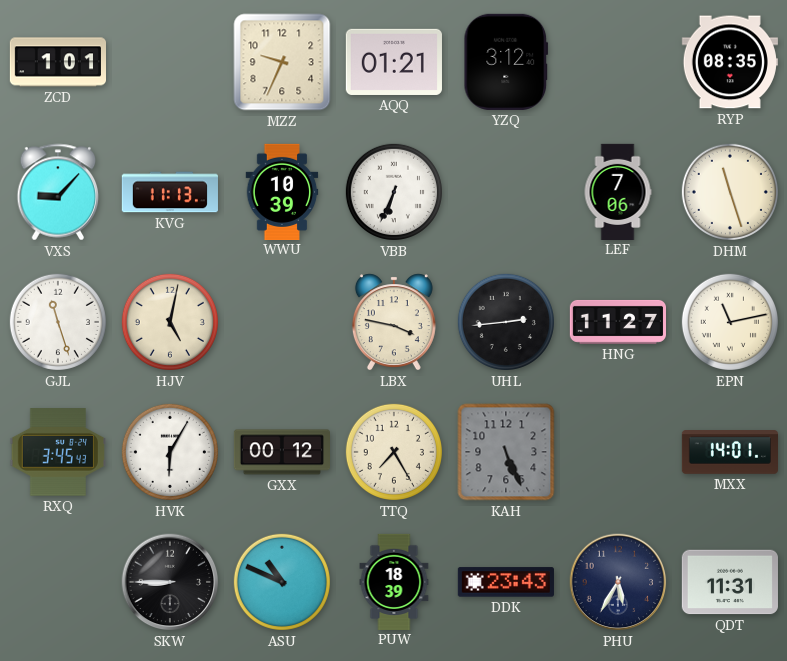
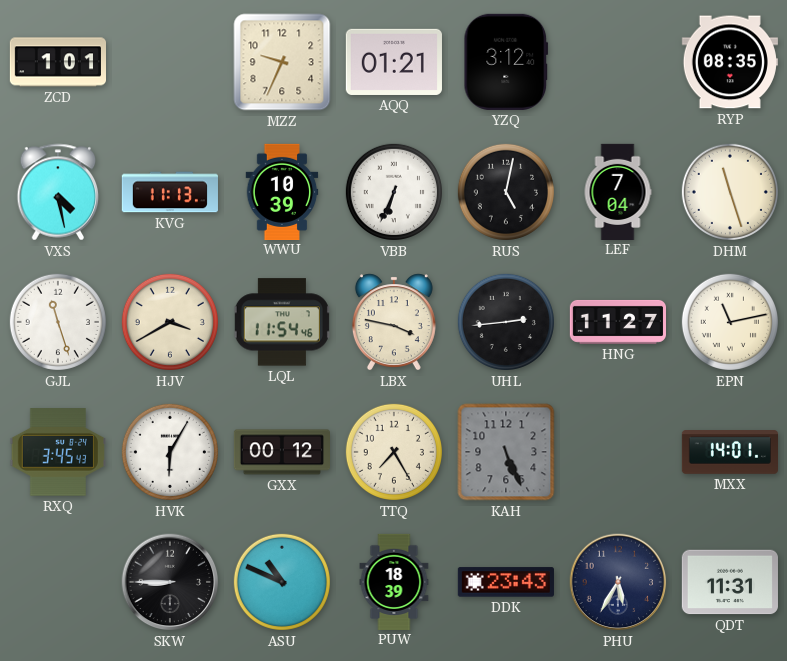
VXS: 9:07 -> 4:28
RUS: none -> 5:02
LEF: 7:06 -> 7:04
HJV: 5:02 -> 3:40
LQL: none -> 11:54
